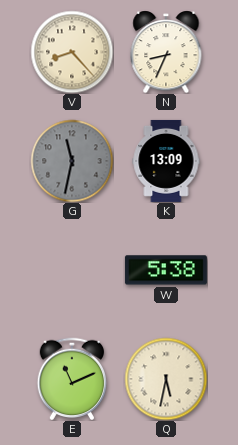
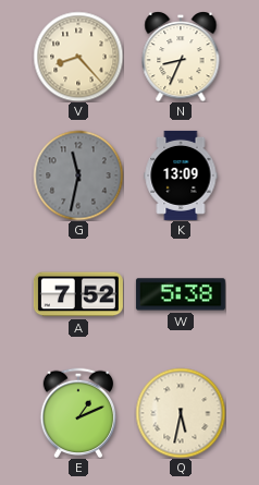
A: none -> 7:52
E: 11:11 -> 1:11
